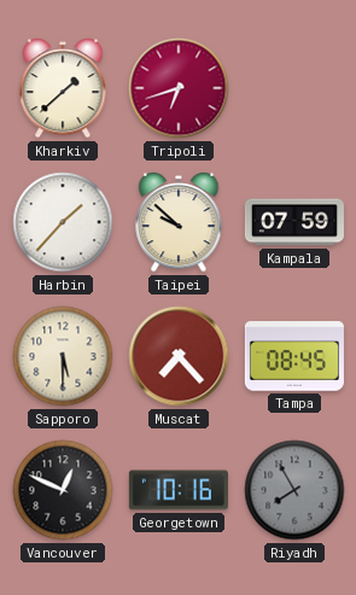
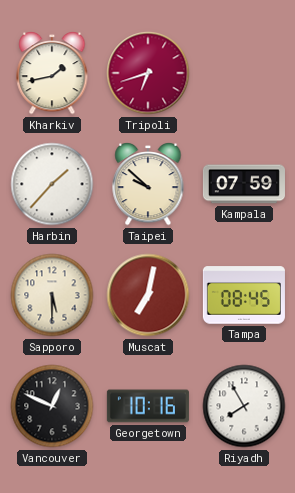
Kharkiv: 1:38 -> 1:43
Muscat: 7:23 -> 7:02
Riyadh dial: grey -> white
